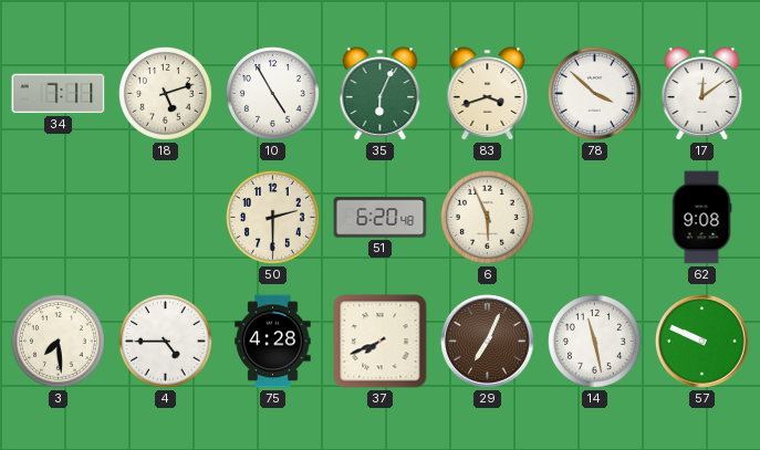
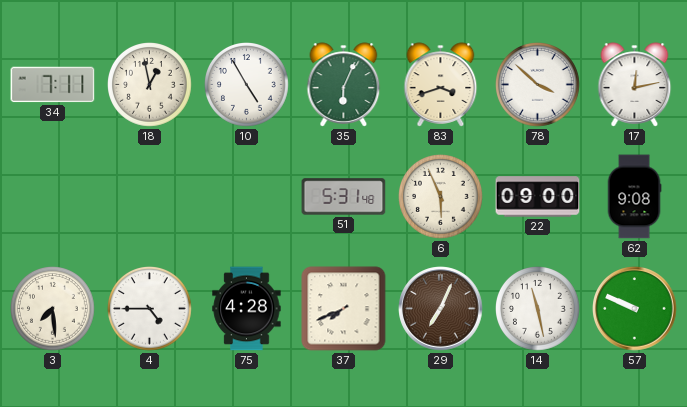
18: 5:12 -> 12:58
17: 12:09 -> 12:13
50: 2:30 -> none
51: 6:20 -> 5:31
22: none -> 09:00
